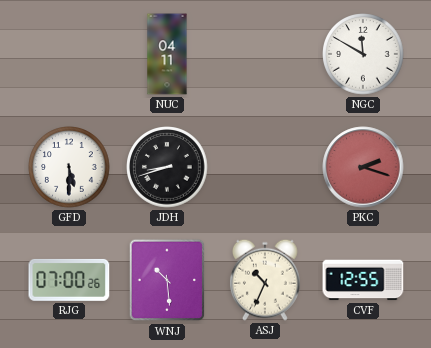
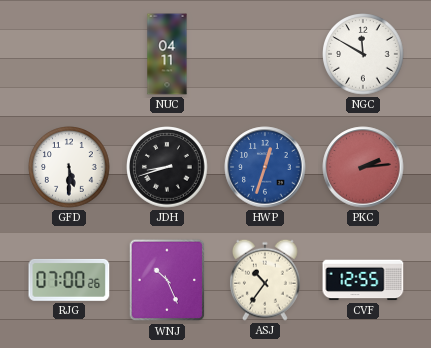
HWP: none -> 12:33
PKC: 2:18 -> 2:14
WNJ: 10:29 -> 10:26
ASJ: 10:34 -> 10:36
